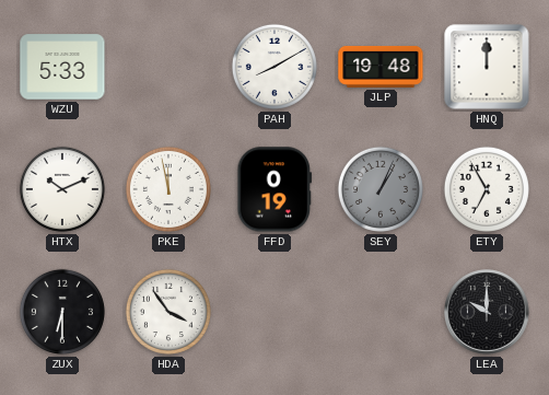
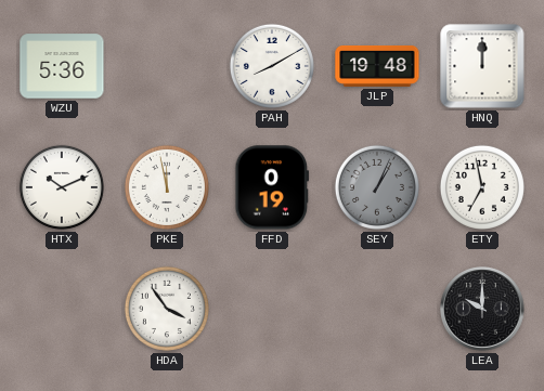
WZU: 5:33 -> 5:36
ETY: 6:55 -> 6:58
ZUX: 6:30 -> none
